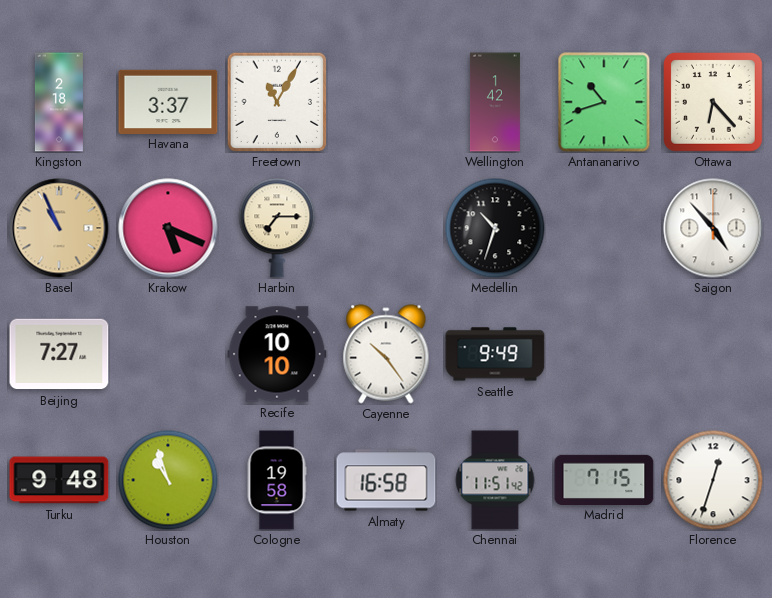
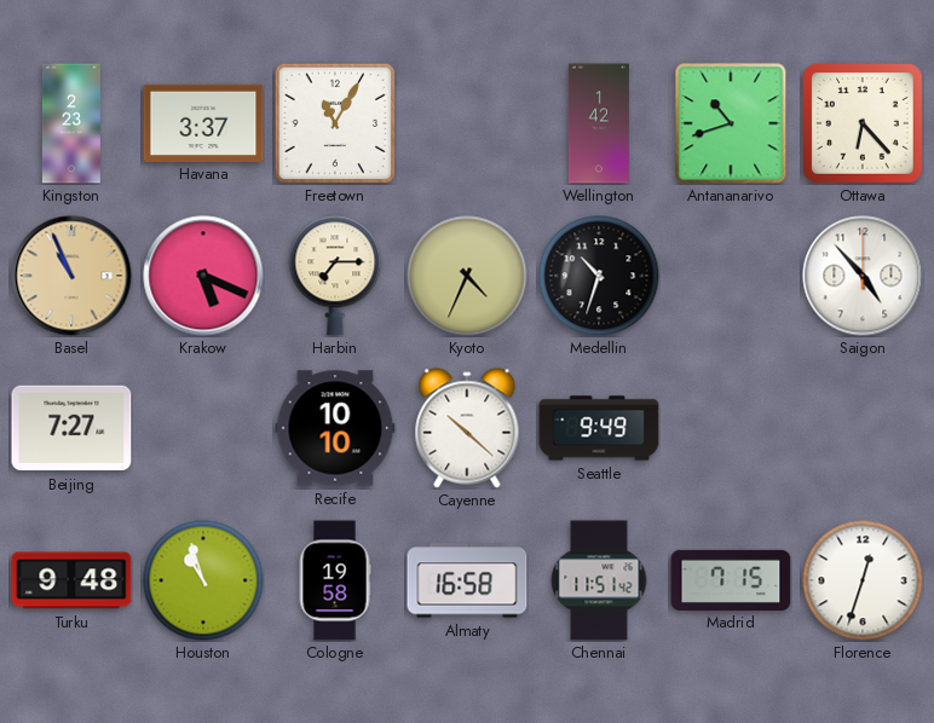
Kingston: 2:18 -> 2:23
Kyoto: none -> 4:34
Cayenne: 10:24 -> 10:22
